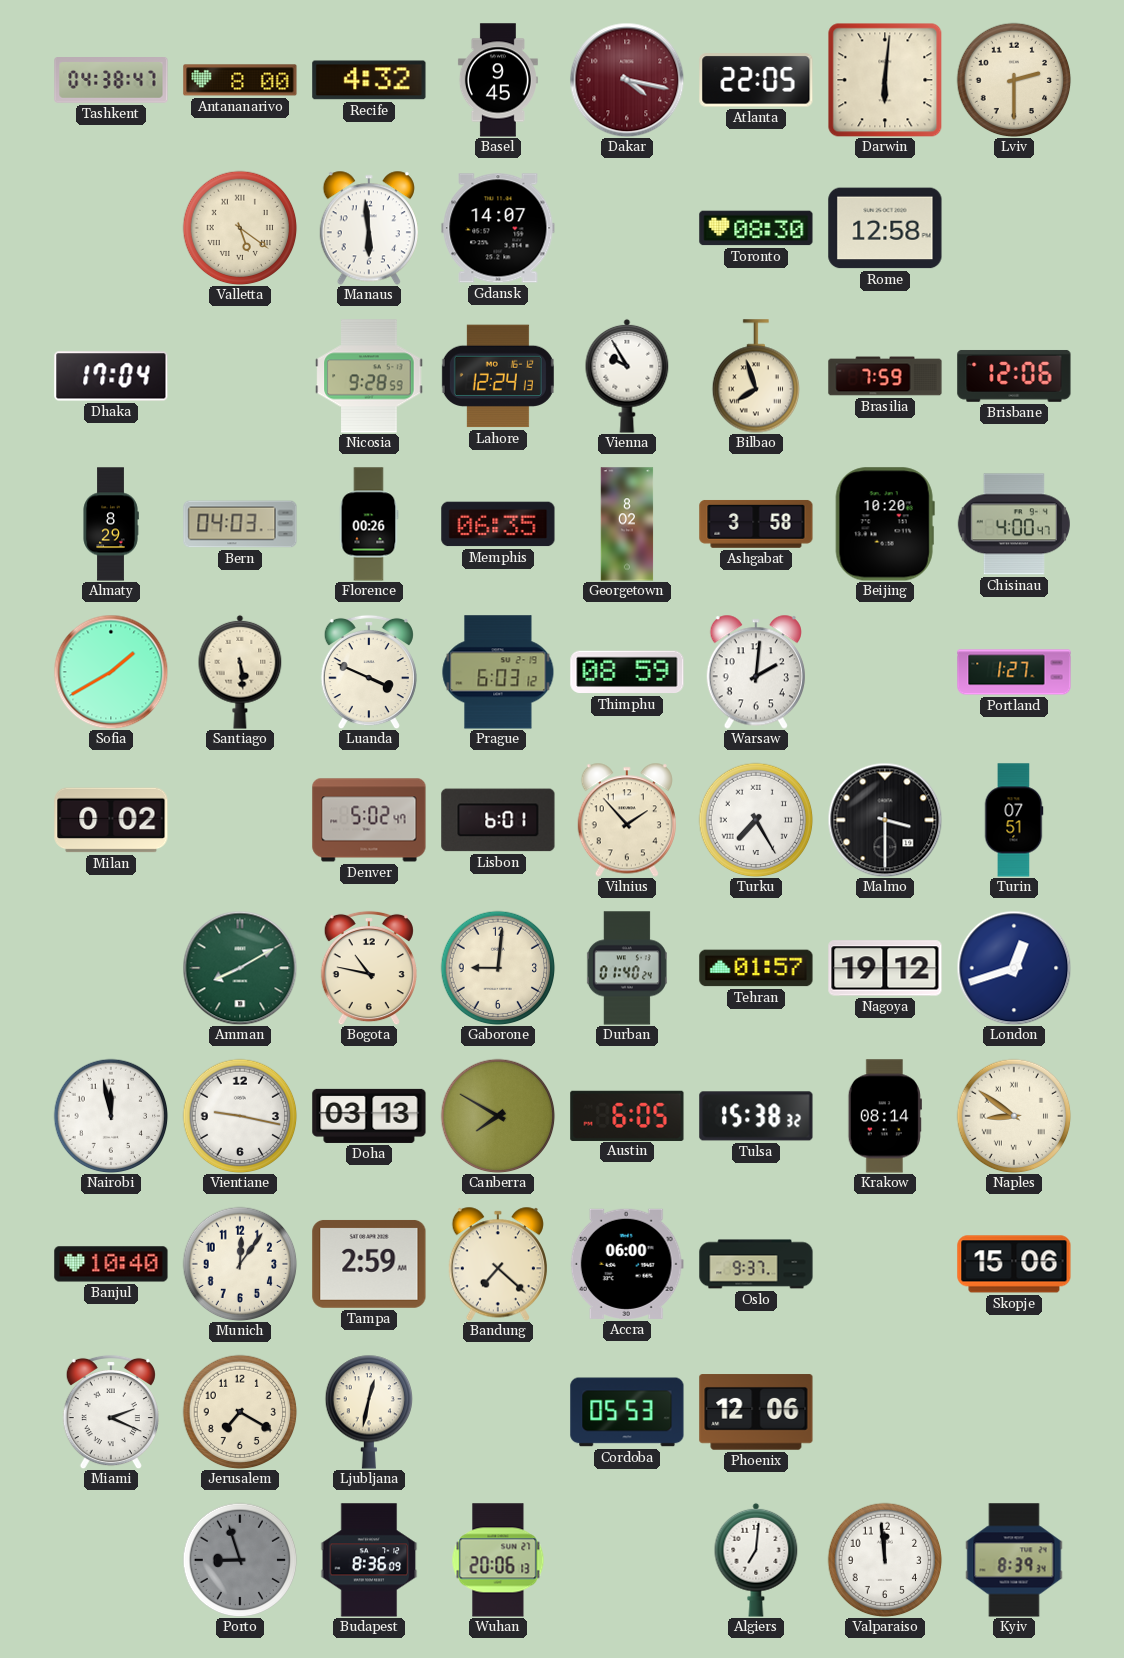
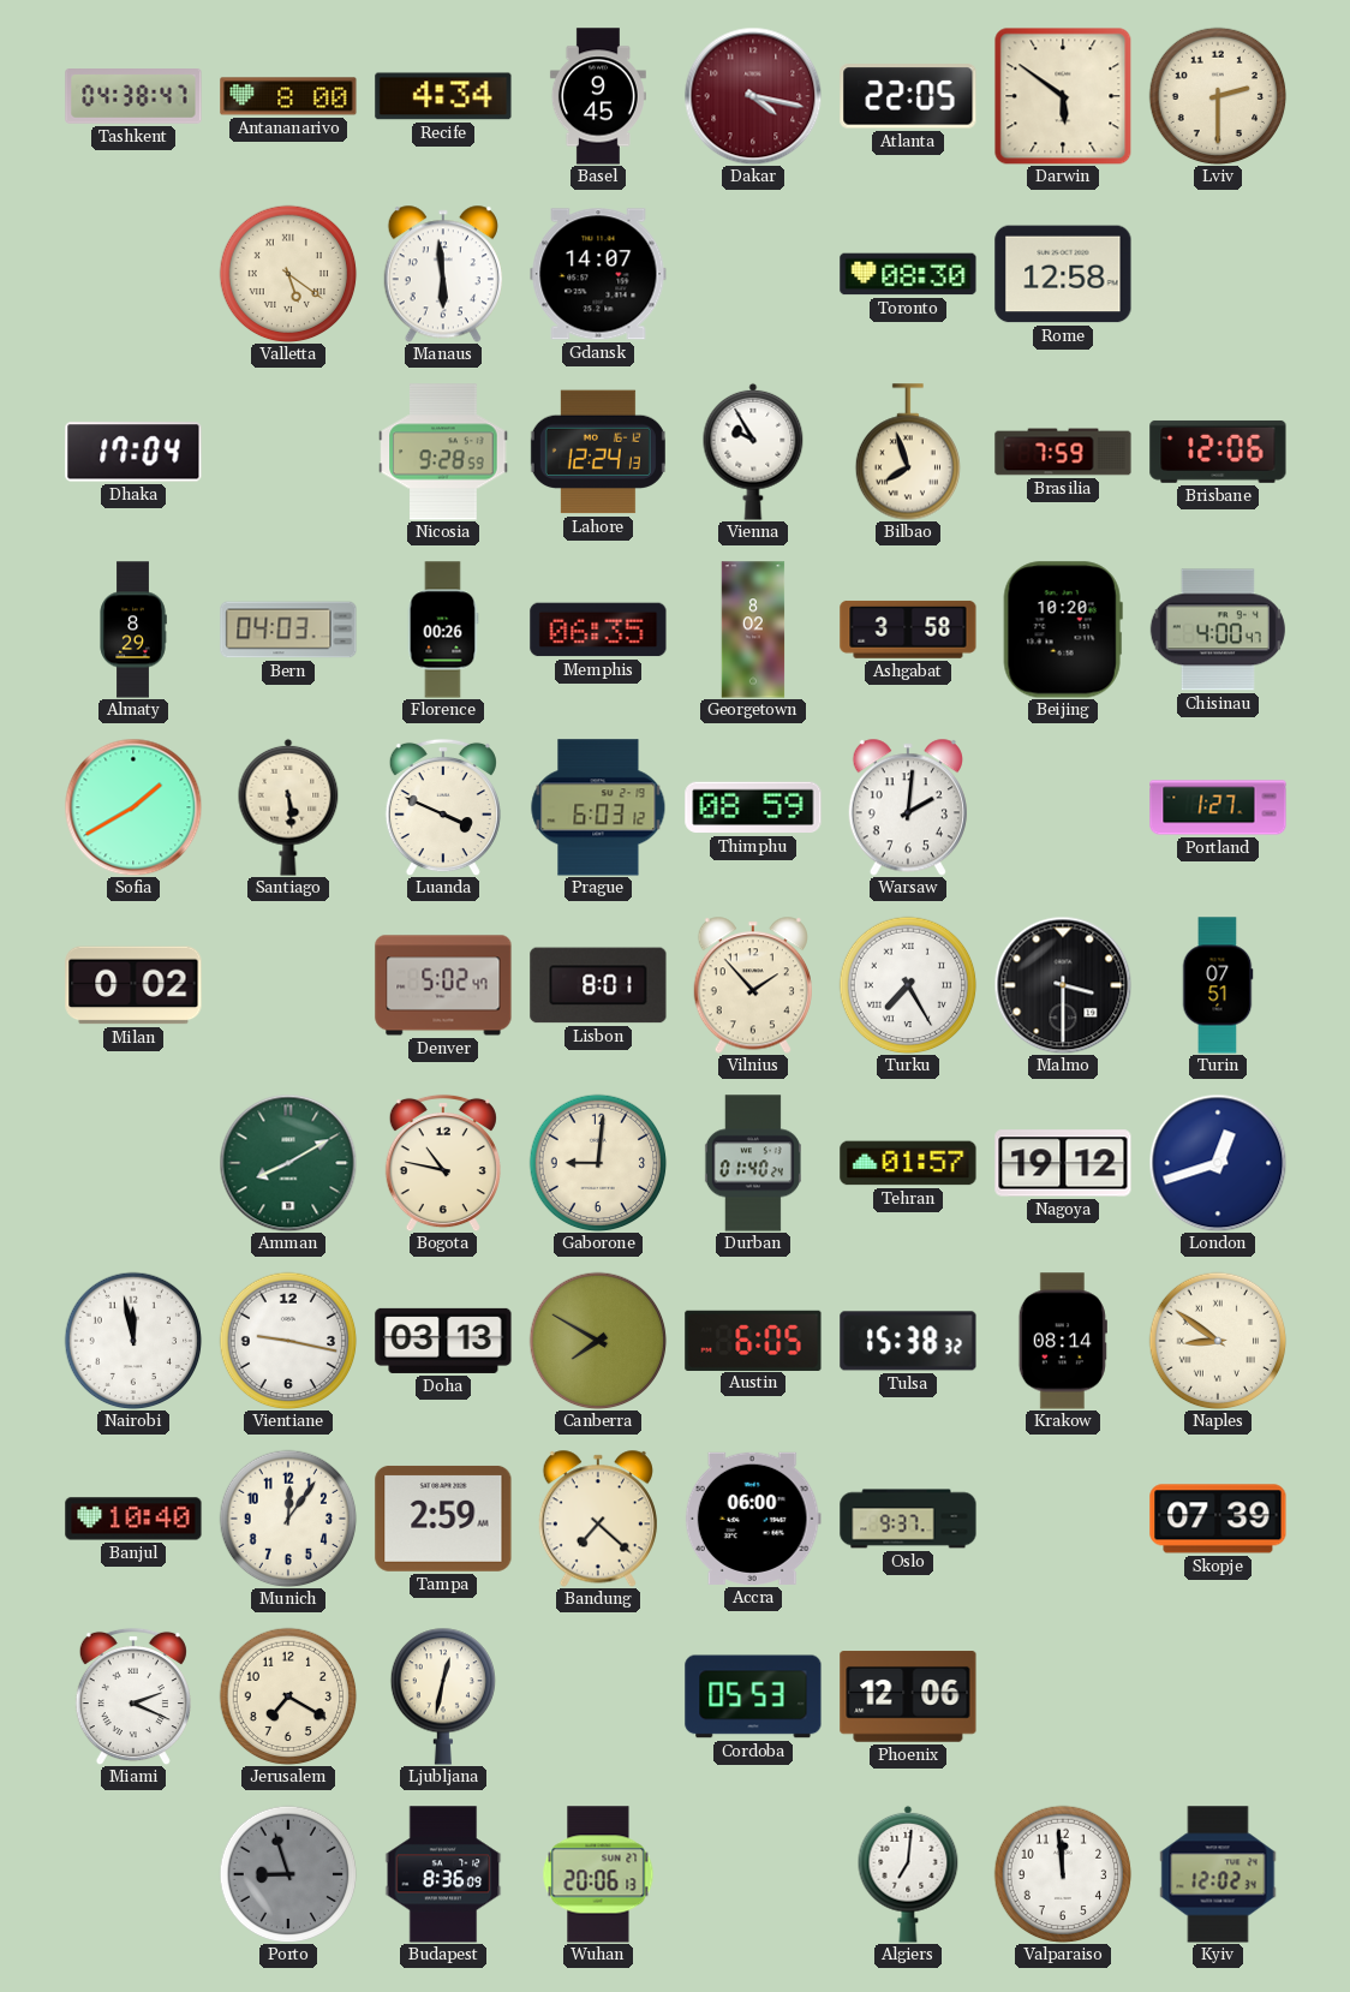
Recife: 4:32 -> 4:34
Darwin: 6:01 -> 5:51
Lisbon: 6:01 -> 8:01
Skopje: 15:06 -> 07:39
Kyiv: 8:39 -> 12:02
